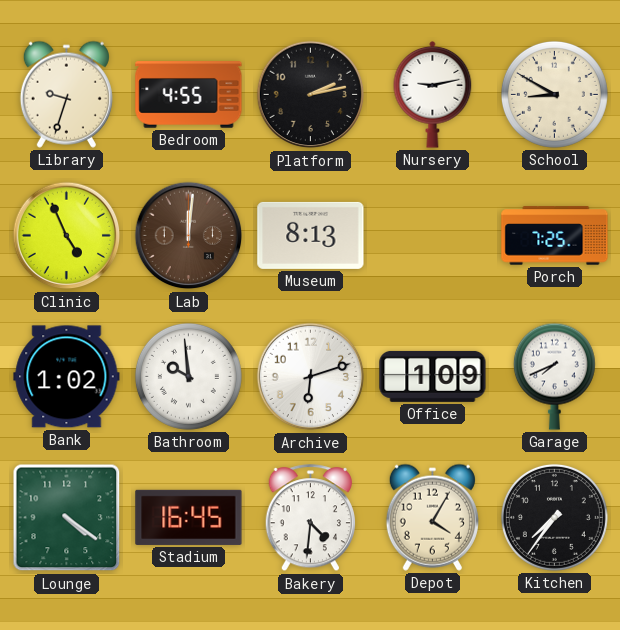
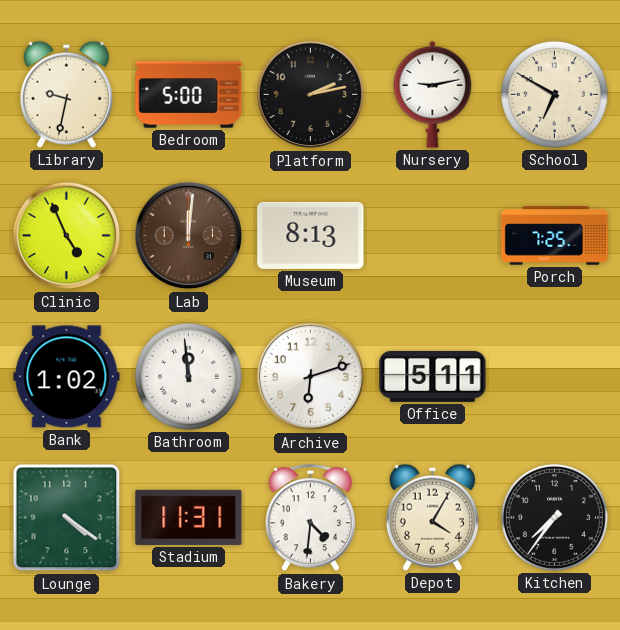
Library: 9:33 -> 9:32
Bedroom: 4:55 -> 5:00
School: 8:50 -> 6:50
Bathroom: 9:59 -> 11:59
Office: 1:09 -> 5:11
Garage: 7:41 -> none
Stadium: 16:45 -> 11:31
